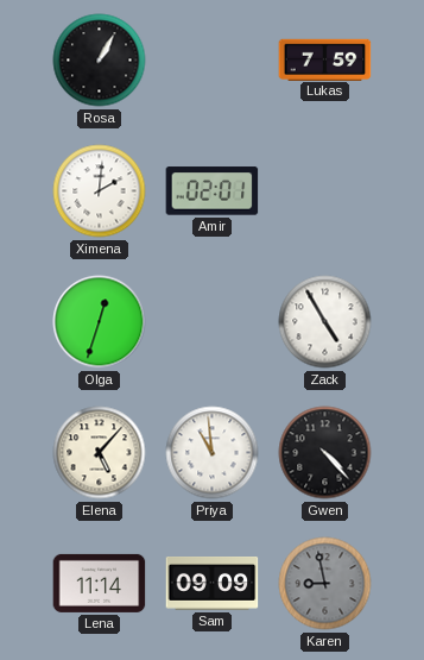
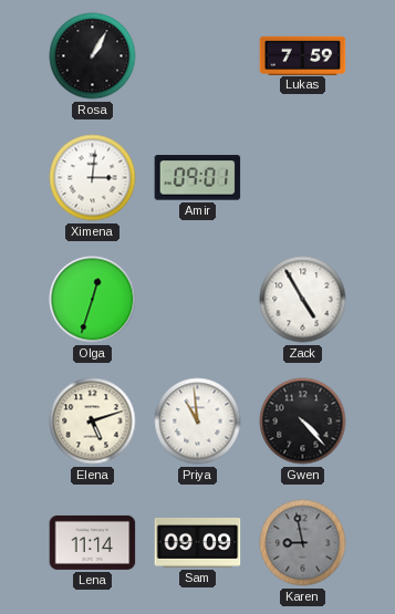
Ximena: 2:01 -> 3:01
Amir: 02:01 -> 09:01
Elena: 5:07 -> 5:12
